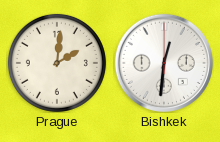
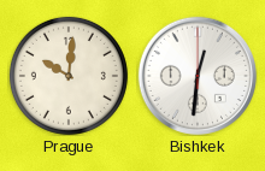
Prague: 2:01 -> 10:01
